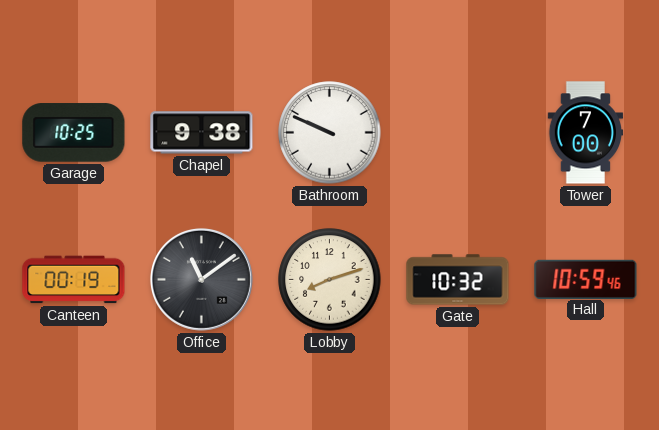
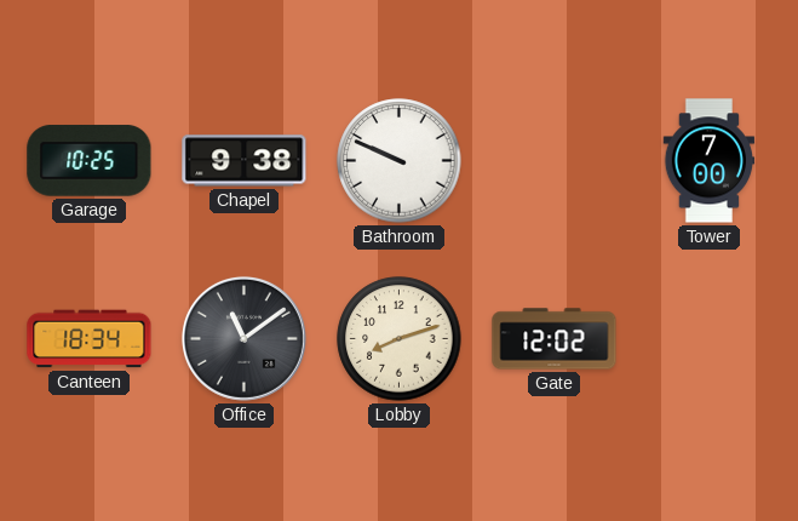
Canteen: 00:19 -> 18:34
Gate: 10:32 -> 12:02
Hall: 10:59 -> none
